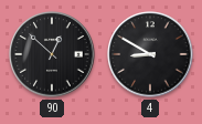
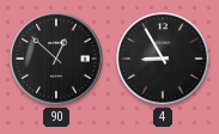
4: 8:50 -> 8:55
